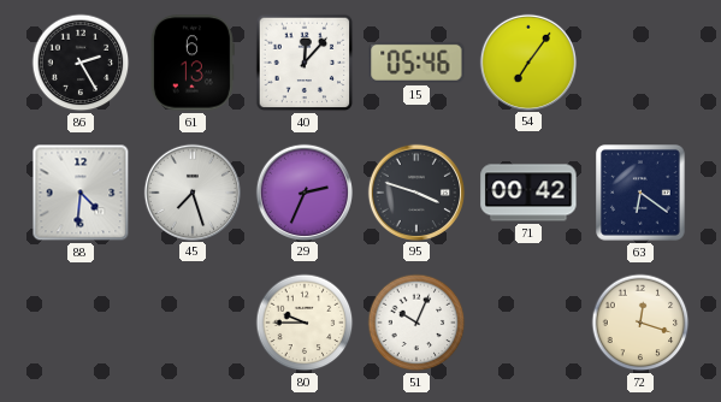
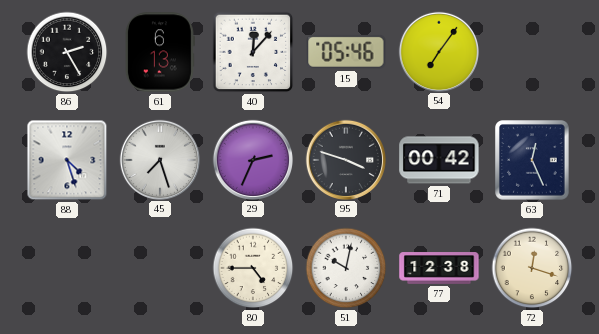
88: 4:31 -> 4:27
63: 6:21 -> 12:26
80: 9:45 -> 4:45
51: 10:04 -> 10:02
77: none -> 12:38
